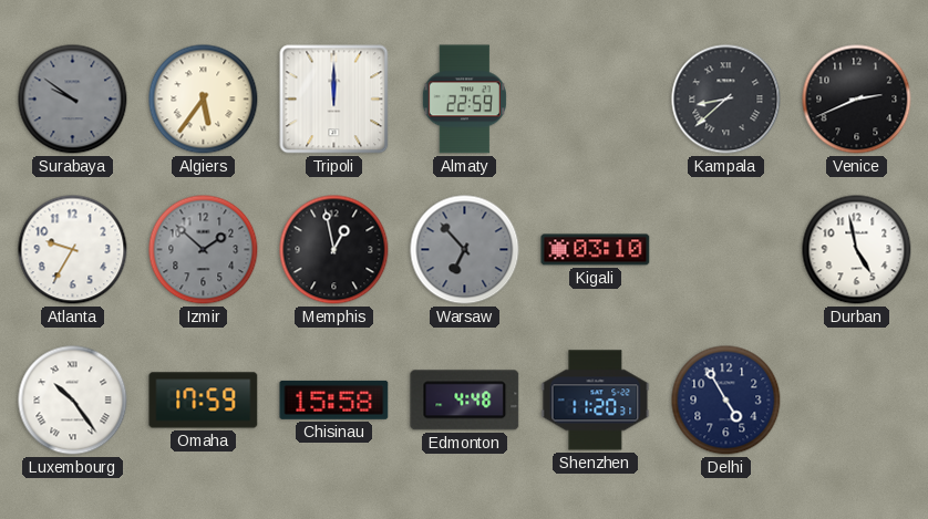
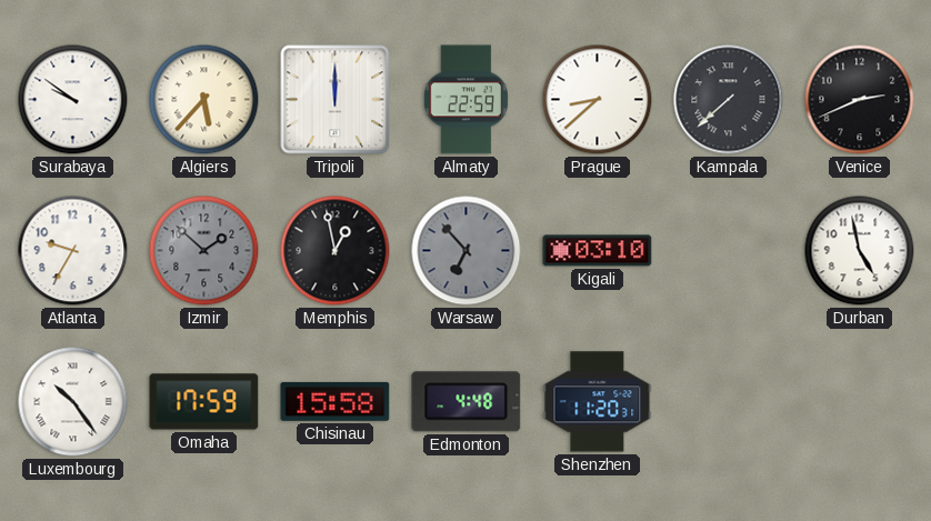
Surabaya dial: grey -> white
Algiers: 5:36 -> 5:37
Prague: none -> 8:38
Kampala: 8:38 -> 7:38
Delhi: 4:55 -> none
